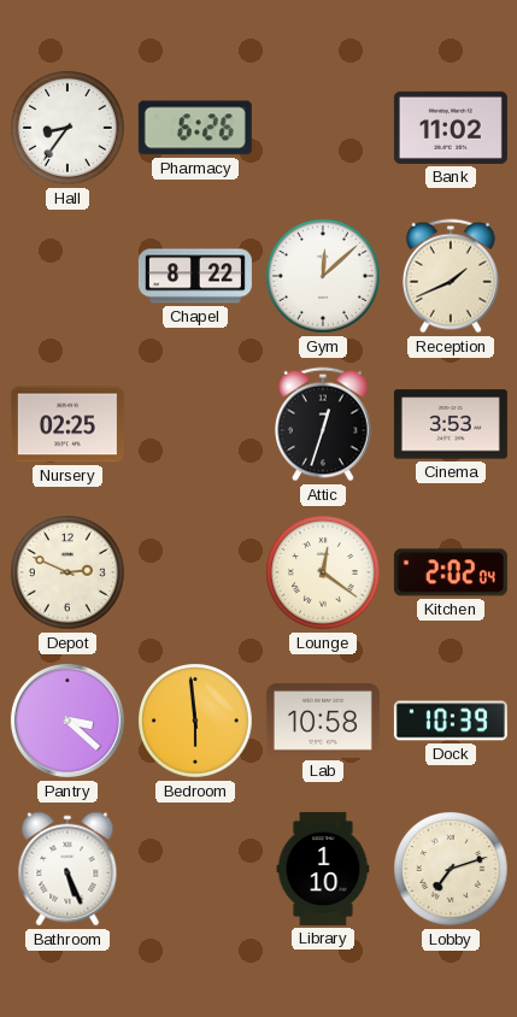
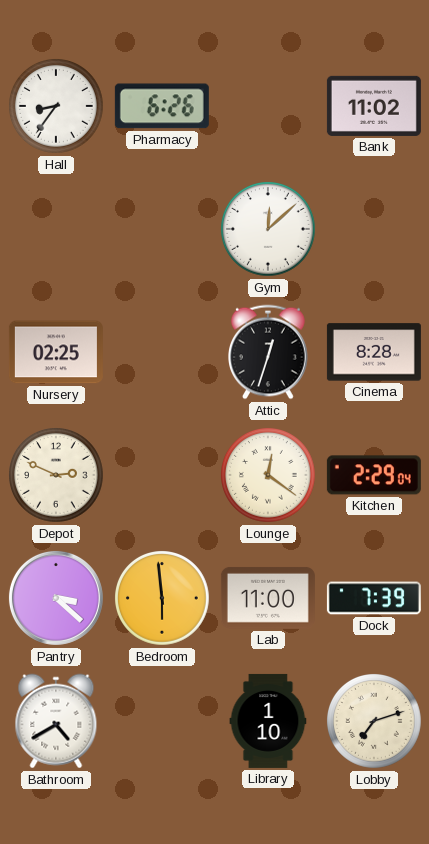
Chapel: 8:22 -> none
Reception: 1:41 -> none
Cinema: 3:53 -> 8:28
Kitchen: 2:02 -> 2:29
Lab: 10:58 -> 11:00
Dock: 10:39 -> 7:39
Bathroom: 5:26 -> 4:40
